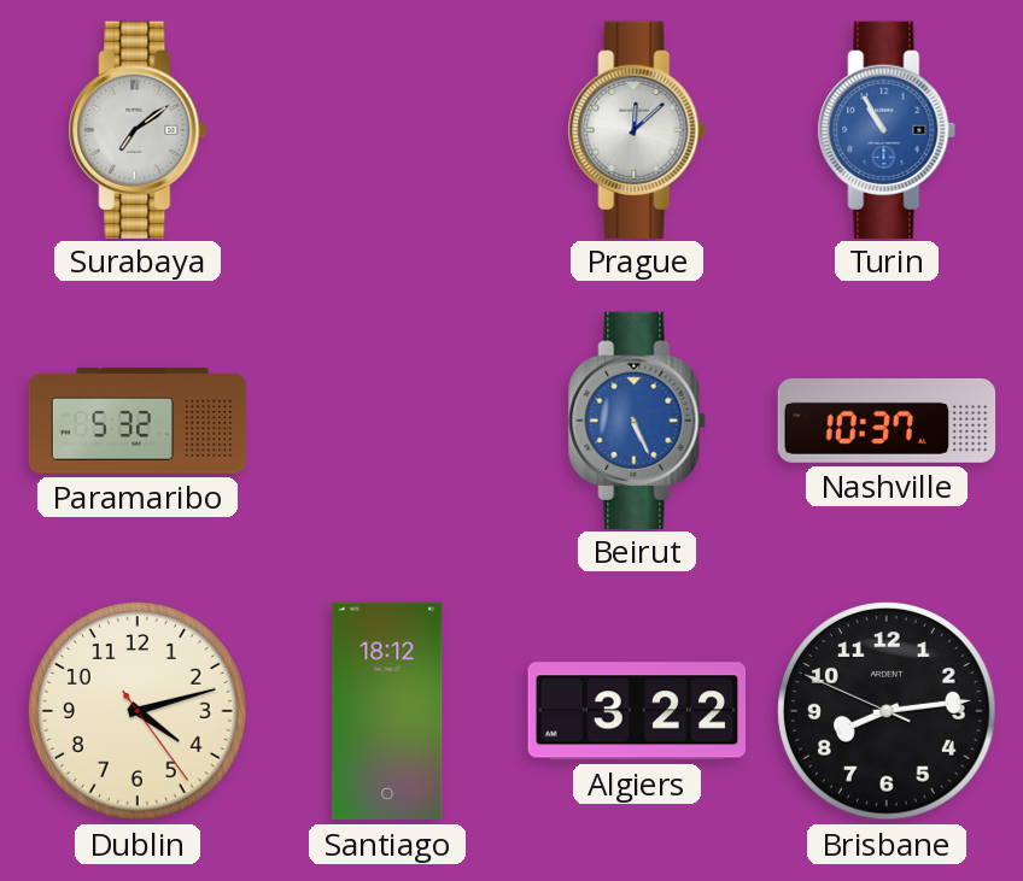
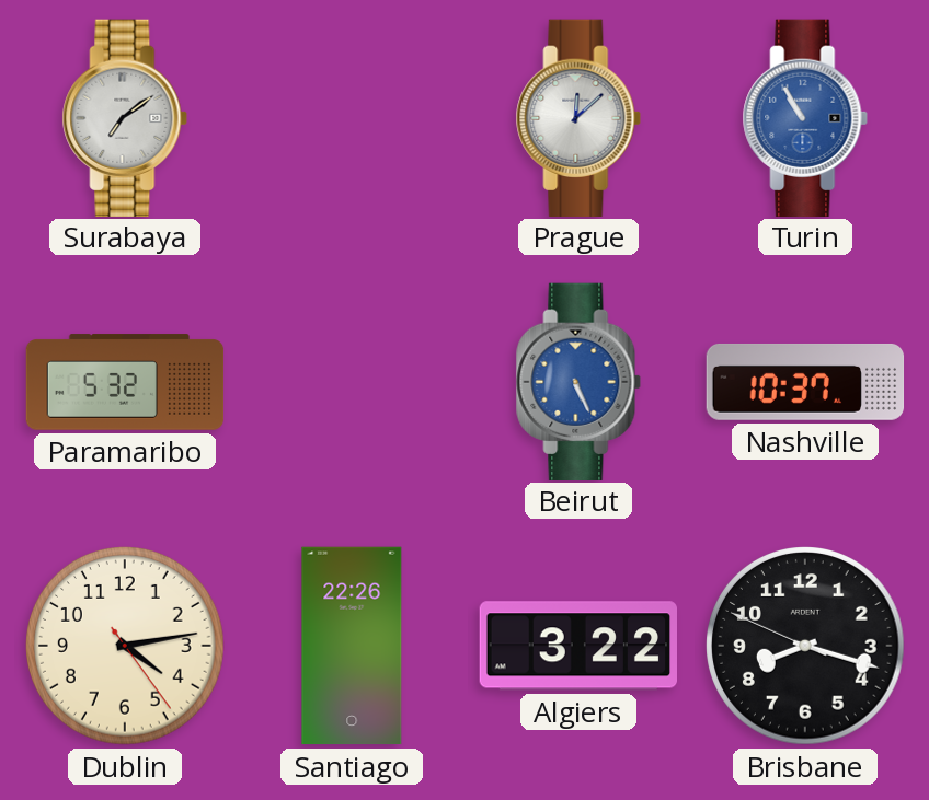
Dublin: 4:12 -> 4:13
Santiago: 18:12 -> 22:26
Brisbane: 8:13 -> 8:17
